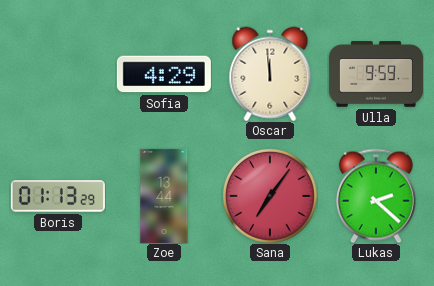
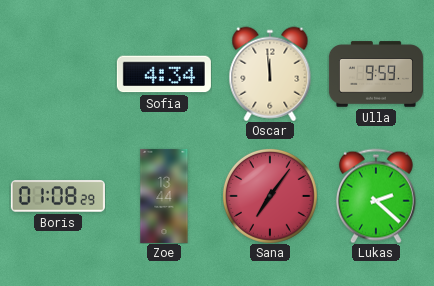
Sofia: 4:29 -> 4:34
Boris: 01:13 -> 01:08
